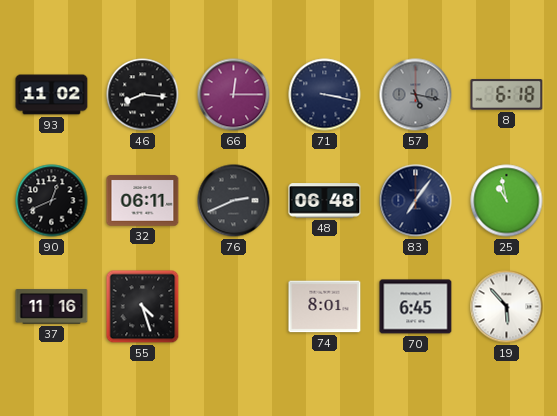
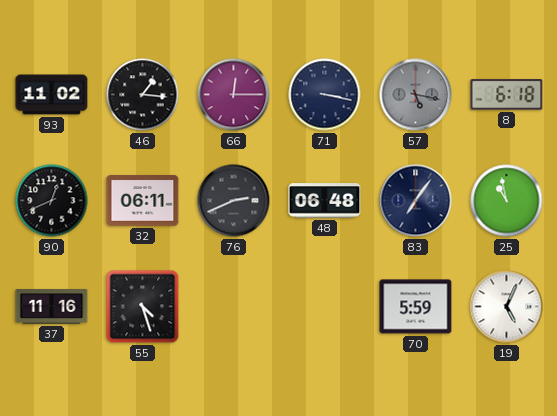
46: 8:16 -> 1:16
74: 8:01 -> none
70: 6:45 -> 5:59
19: 5:53 -> 5:04
